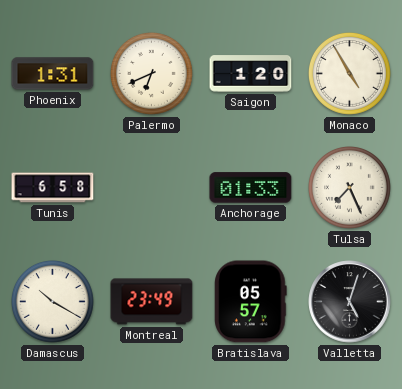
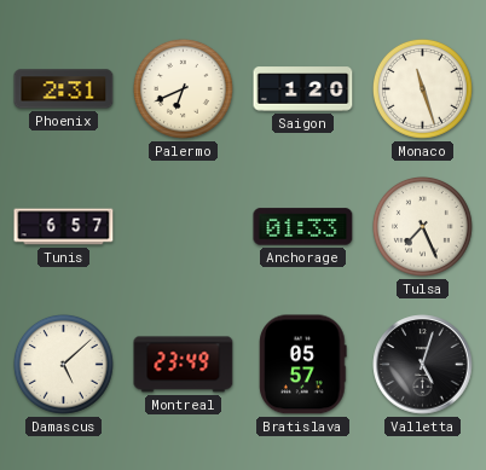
Phoenix: 1:31 -> 2:31
Monaco: 4:55 -> 11:27
Tunis: 6:58 -> 6:57
Damascus: 10:20 -> 5:08
